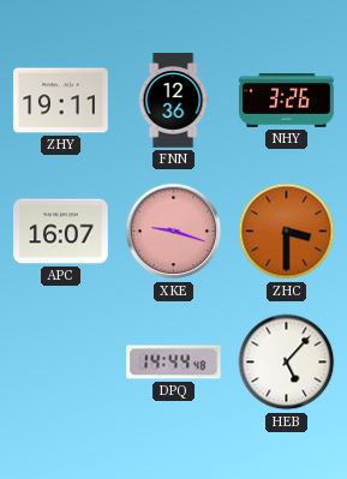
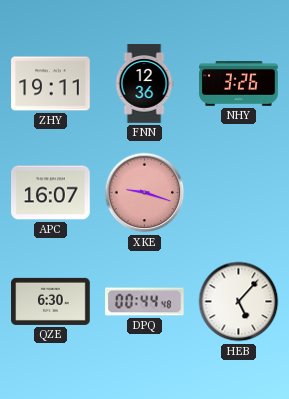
ZHC: 3:30 -> none
QZE: none -> 6:30
DPQ: 14:44 -> 00:44
